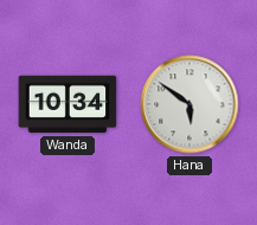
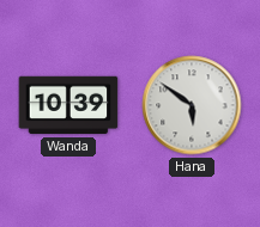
Wanda: 10:34 -> 10:39
